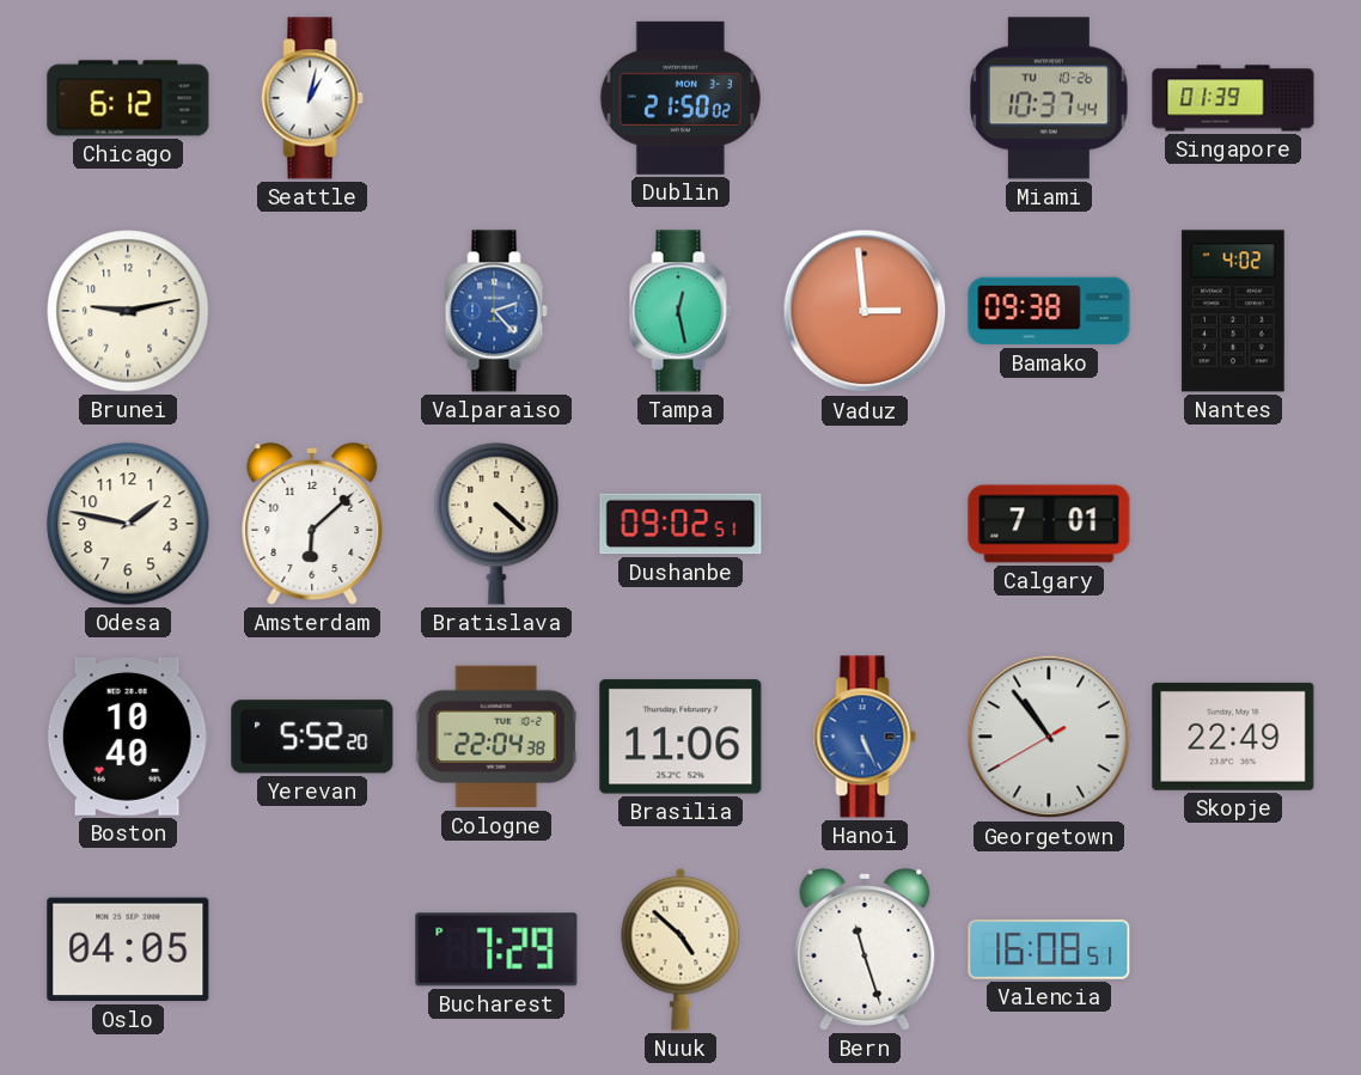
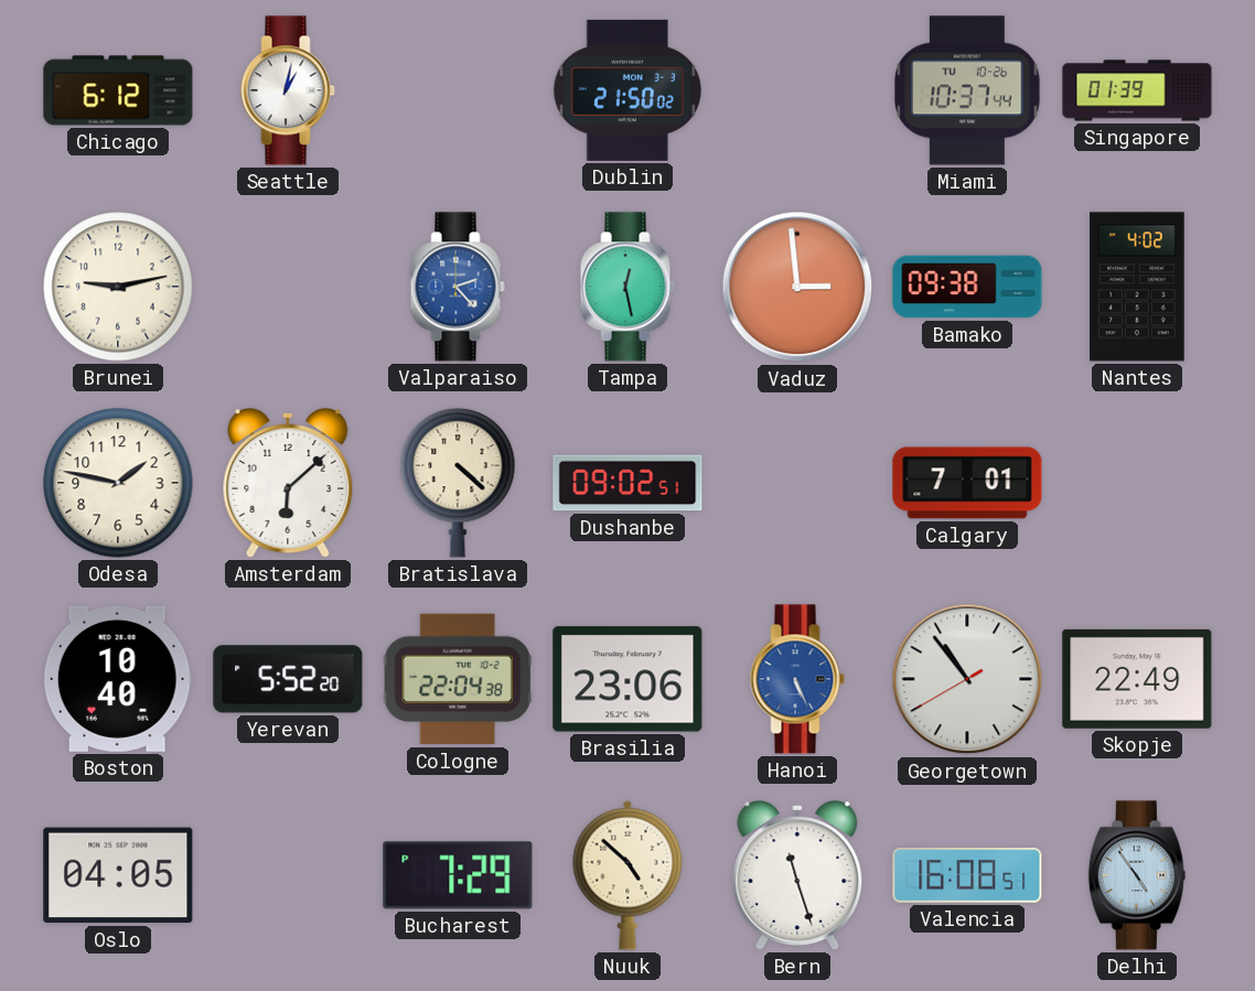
Brasilia: 11:06 -> 23:06
Delhi: none -> 4:54
